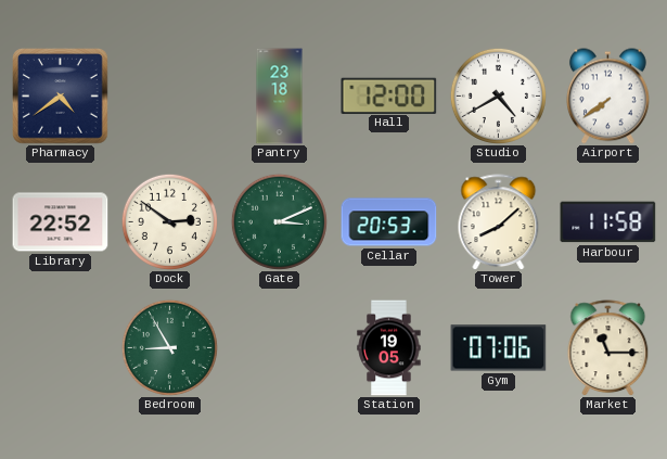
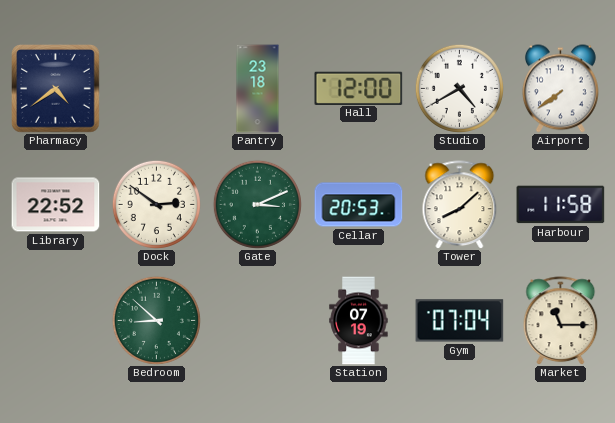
Bedroom: 8:55 -> 8:52
Station: 19:05 -> 07:19
Gym: 07:06 -> 07:04
